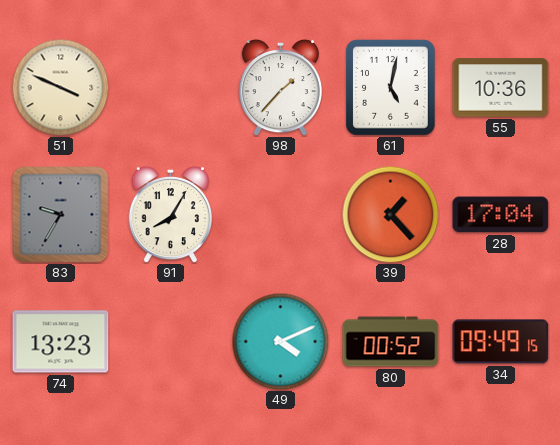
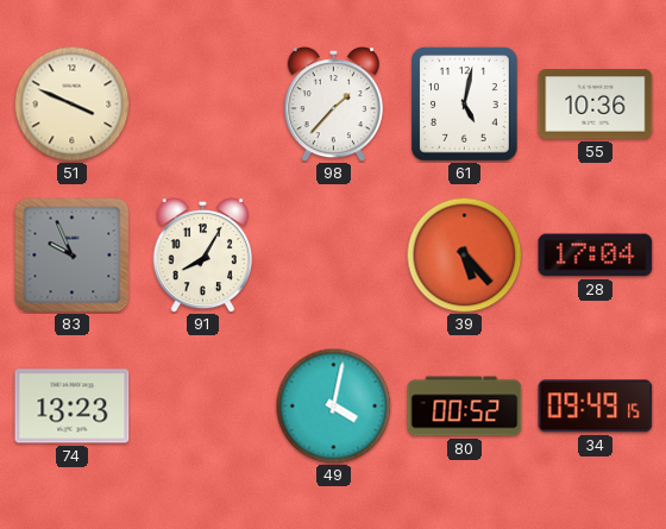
83: 9:35 -> 9:56
39: 1:23 -> 5:23
49: 4:11 -> 4:02
